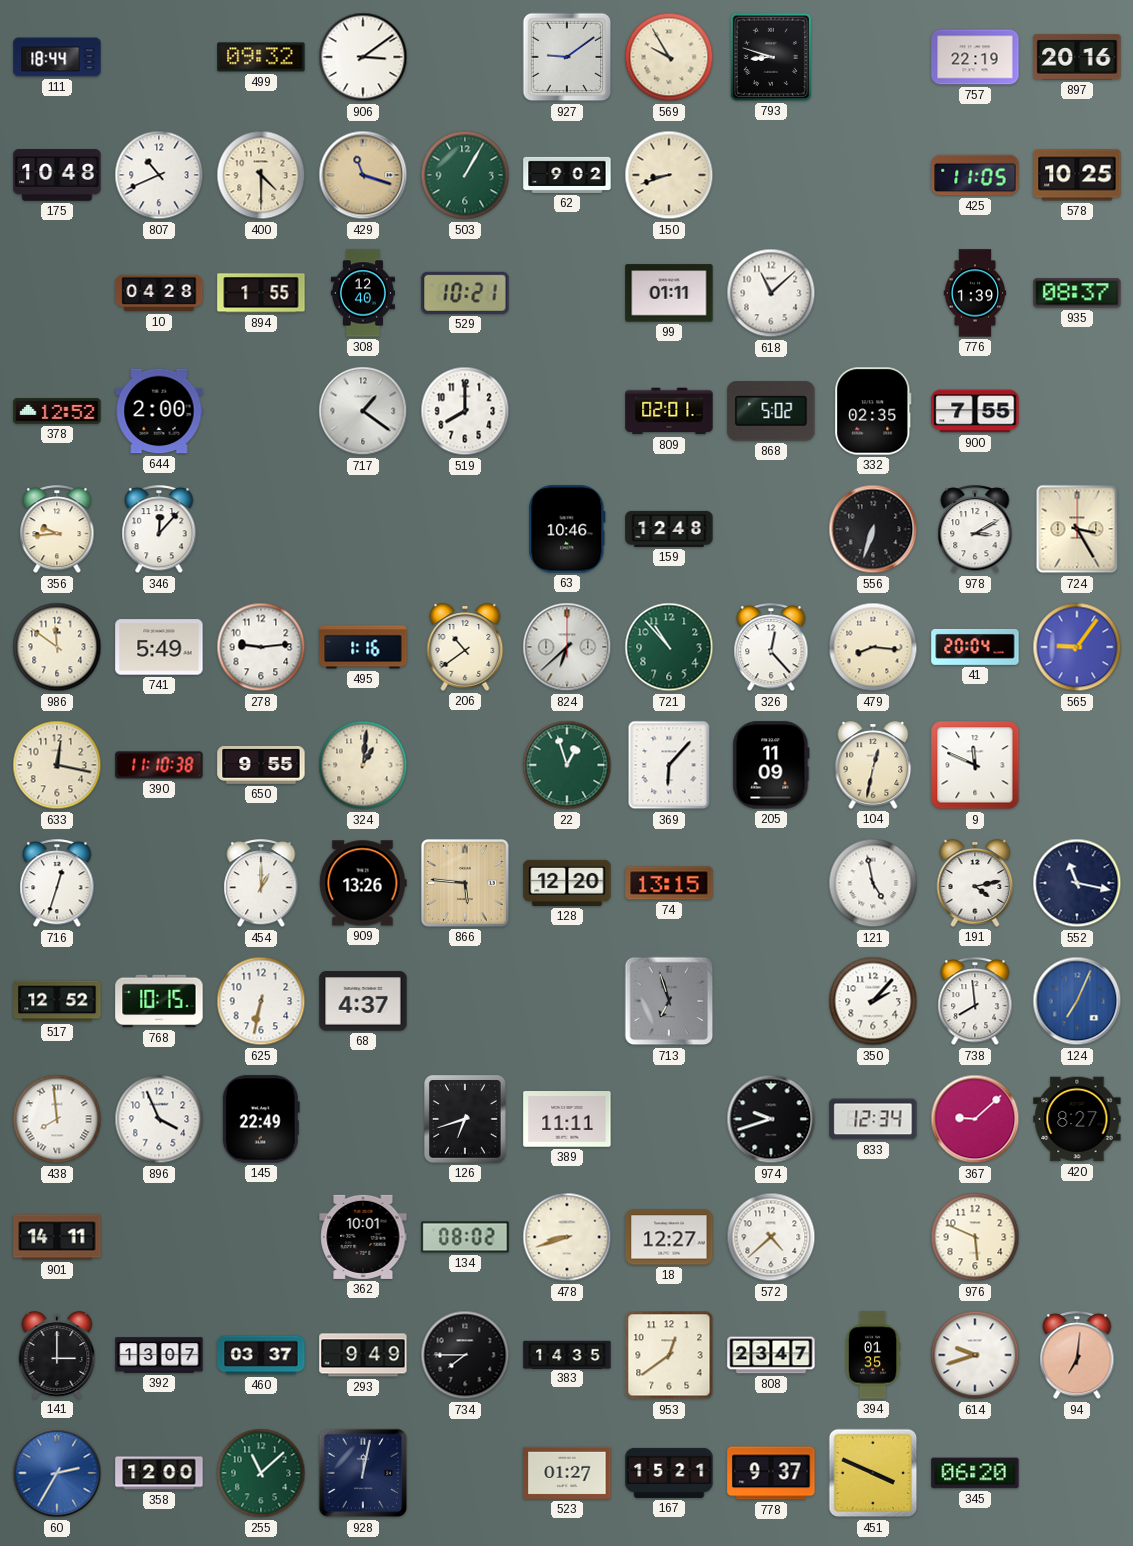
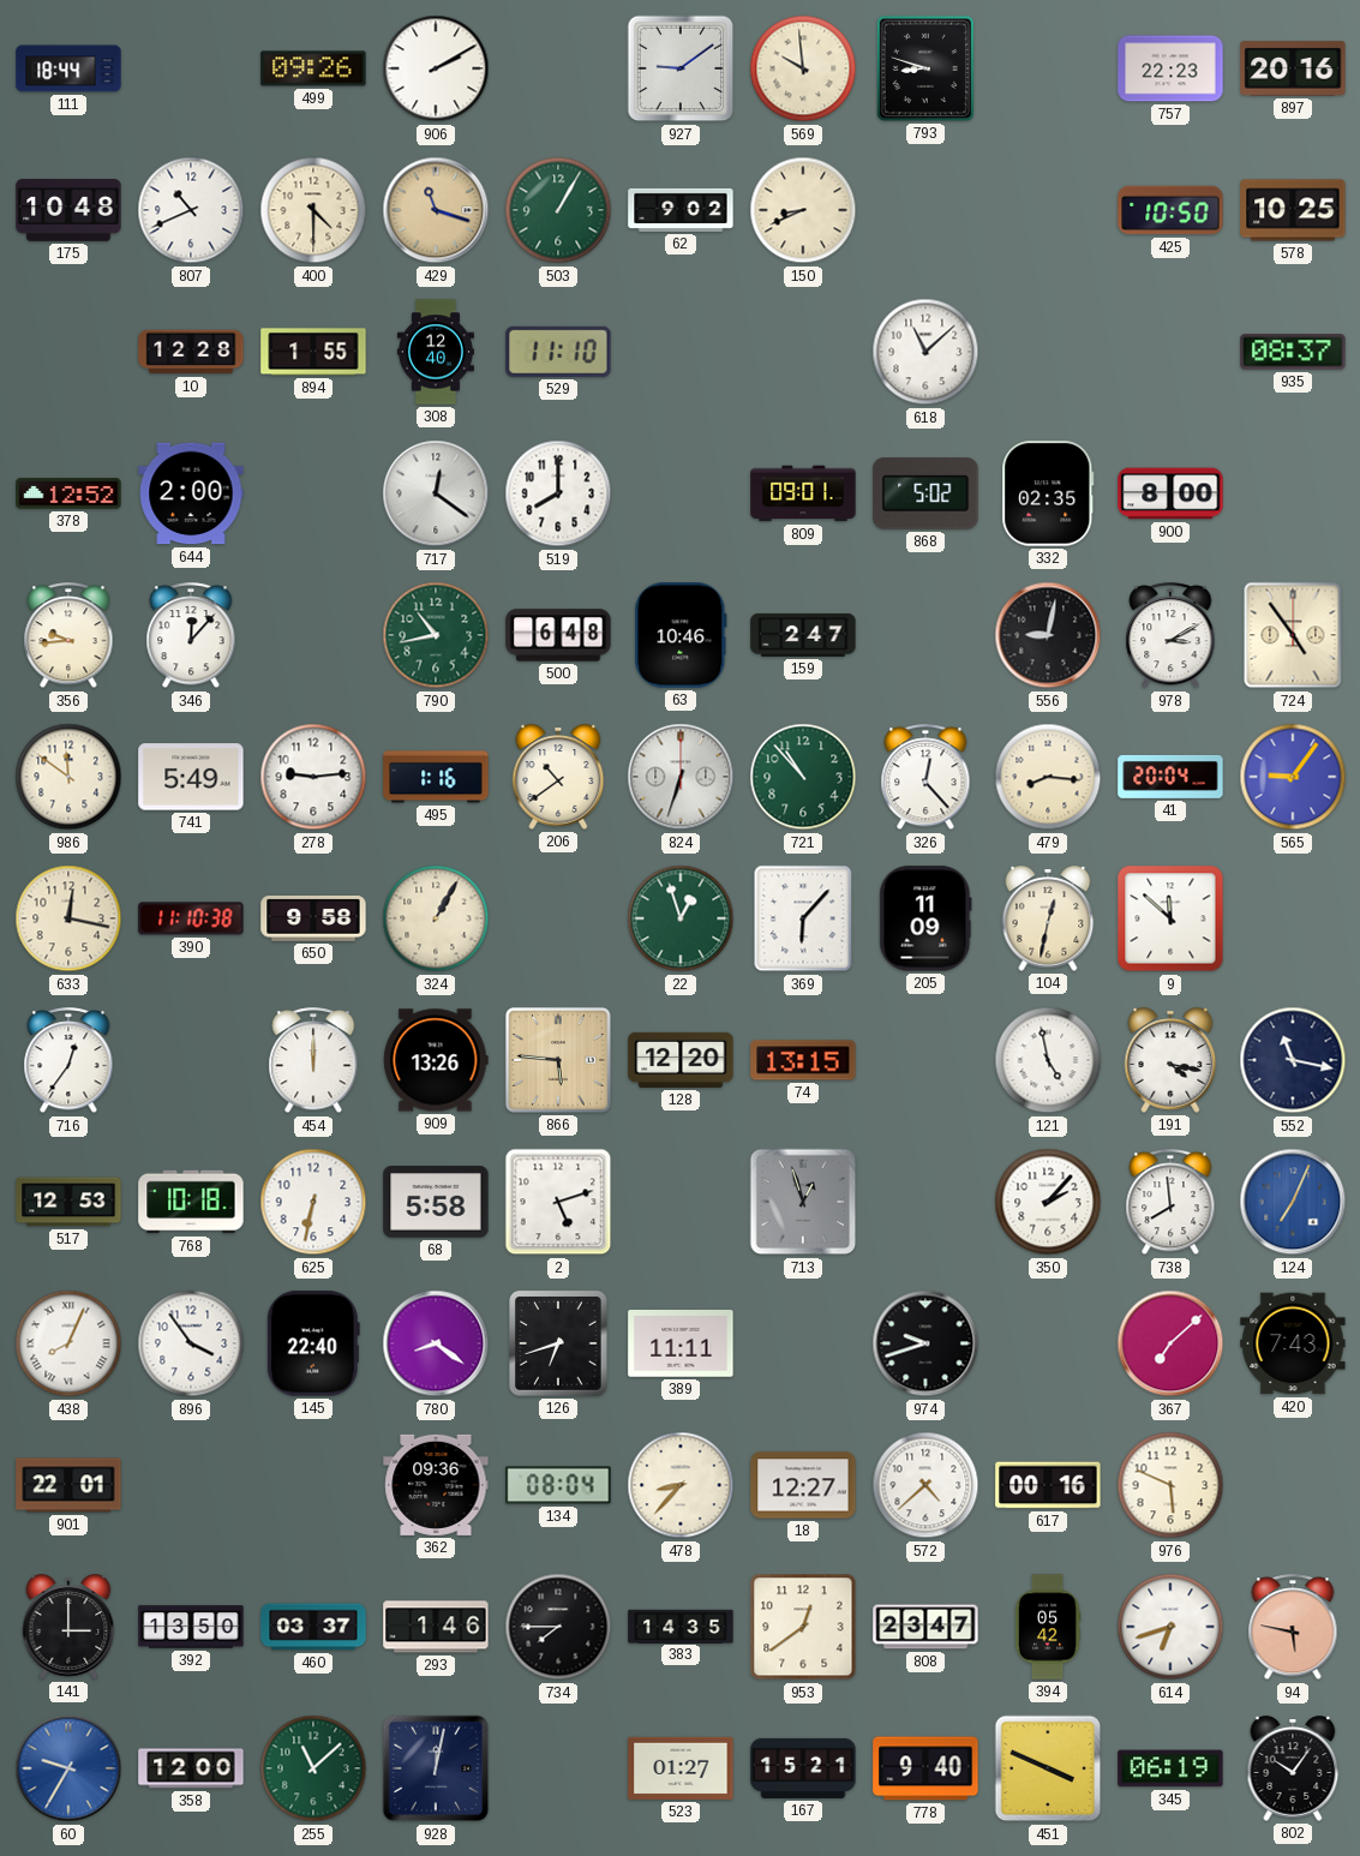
499: 09:32 -> 09:26
906: 3:09 -> 2:10
569: 9:55 -> 9:59
757: 22:19 -> 22:23
150: 8:42 -> 8:41
425: 11:05 -> 10:50
10: 04:28 -> 12:28
529: 10:21 -> 11:10
99: 01:11 -> none
776: 1:39 -> none
717: 1:21 -> 12:21
809: 02:01 -> 09:01
900: 7:55 -> 8:00
790: none -> 10:43
500: none -> 6:48
159: 12:48 -> 2:47
556: 6:33 -> 9:02
724: 3:25 -> 4:54
824: 6:38 -> 6:33
650: 9:55 -> 9:58
324: 1:01 -> 1:05
9: 11:49 -> 11:52
716: 12:33 -> 12:36
454: 1:00 -> 12:00
191: 4:13 -> 4:17
517: 12:52 -> 12:53
768: 10:15 -> 10:18
68: 4:37 -> 5:58
2: none -> 5:12
713: 6:57 -> 12:57
438: 7:59 -> 8:04
896: 3:56 -> 3:54
145: 22:49 -> 22:40
780: none -> 8:21
833: 12:34 -> none
367: 9:08 -> 7:08
420: 8:27 -> 7:43
901: 14:11 -> 22:01
362: 10:01 -> 09:36
134: 08:02 -> 08:04
478: 8:42 -> 8:37
617: none -> 00:16
392: 13:07 -> 13:50
293: 9:49 -> 1:46
394: 01:35 -> 05:42
614: 9:42 -> 6:42
94: 7:01 -> 5:47
60: 2:35 -> 9:35
778: 9:37 -> 9:40
345: 06:20 -> 06:19
802: none -> 10:06
